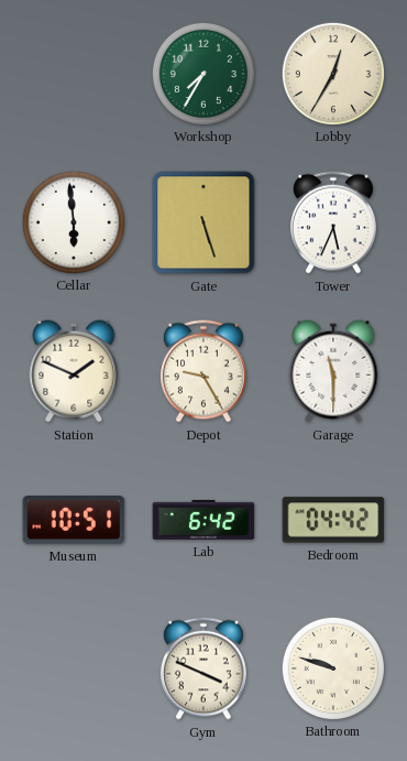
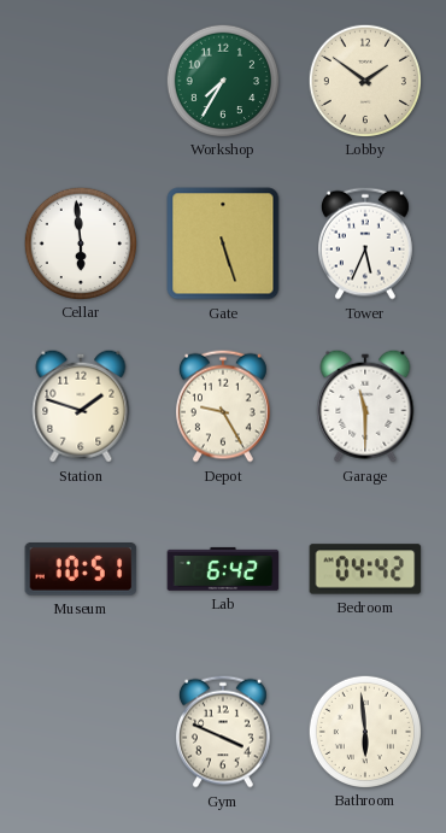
Lobby: 12:35 -> 1:51
Station: 1:49 -> 1:48
Bathroom: 9:48 -> 5:59
